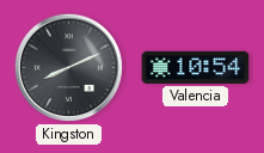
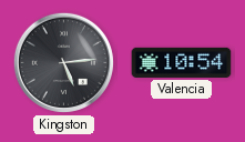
Kingston: 8:11 -> 5:14
